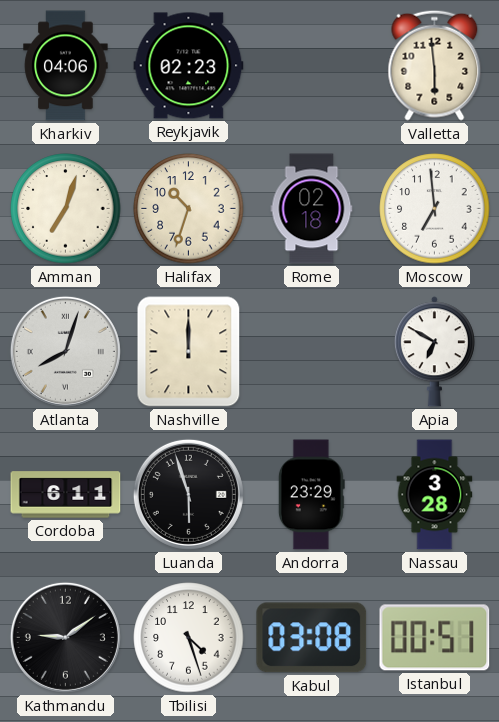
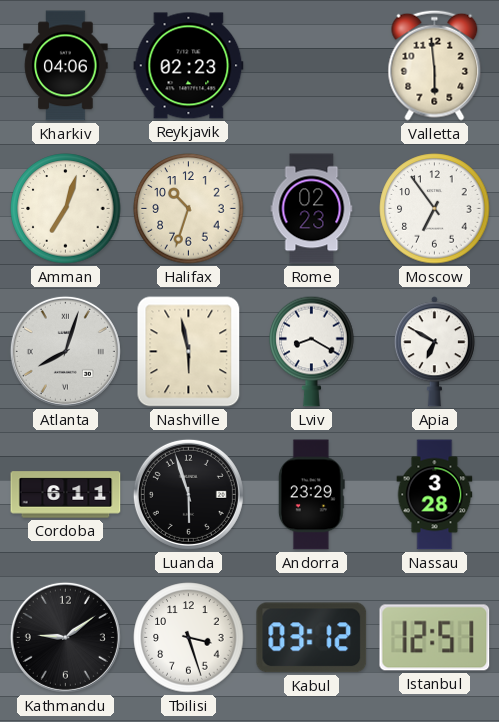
Rome: 02:18 -> 02:23
Moscow: 6:59 -> 6:54
Nashville: 12:00 -> 5:58
Lviv: none -> 8:20
Tbilisi: 4:27 -> 3:27
Kabul: 03:08 -> 03:12
Istanbul: 00:51 -> 12:51
